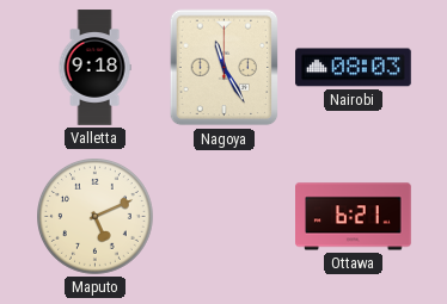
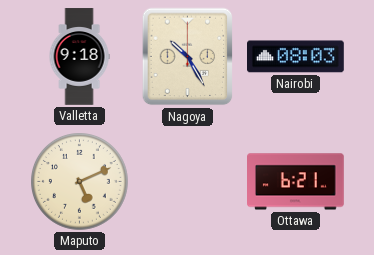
Nagoya: 11:25 -> 10:25
